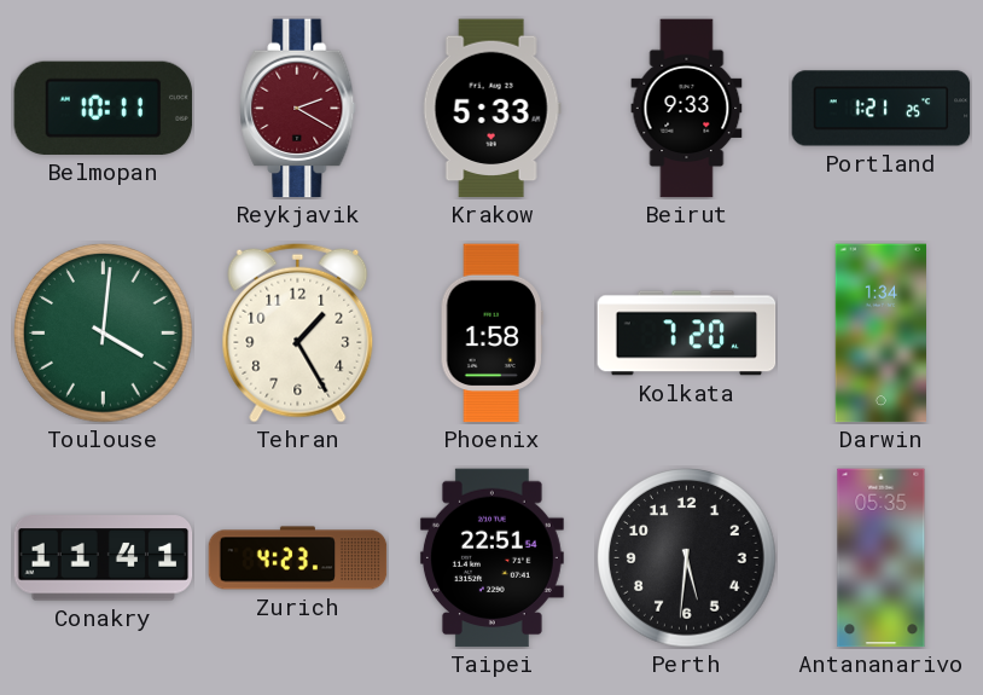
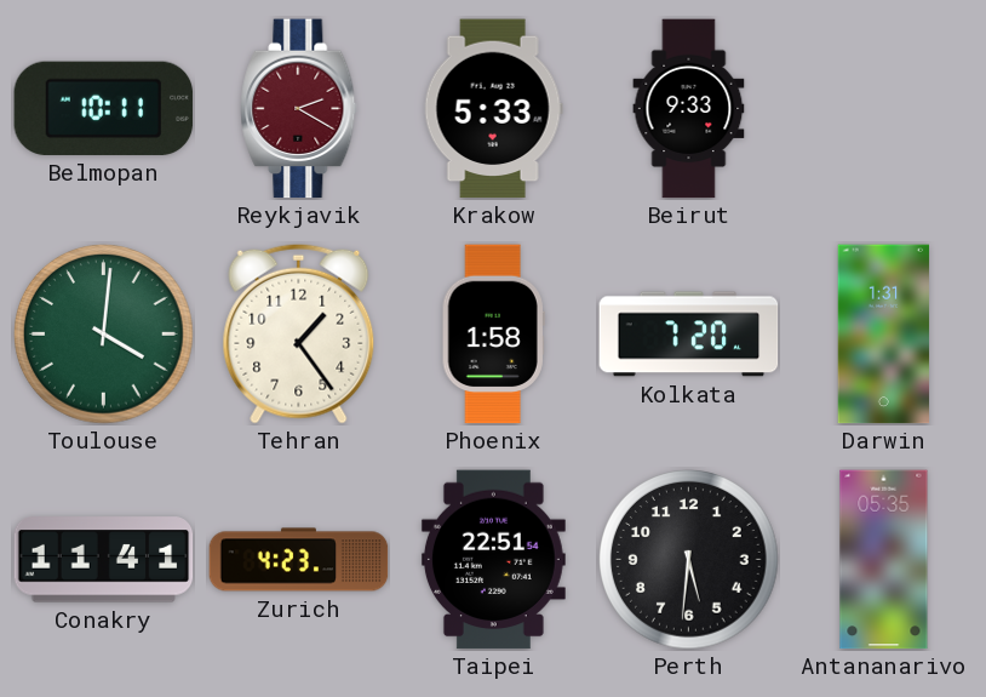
Portland: 1:21 -> none
Tehran: 1:25 -> 1:24
Darwin: 1:34 -> 1:31
